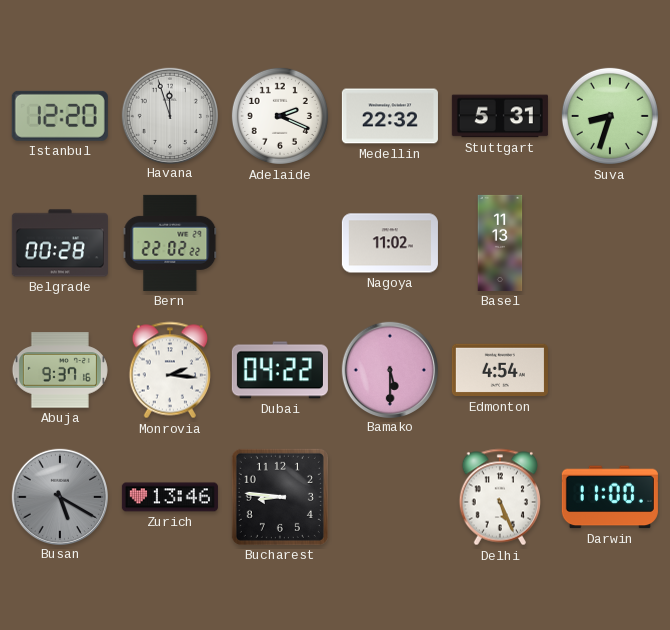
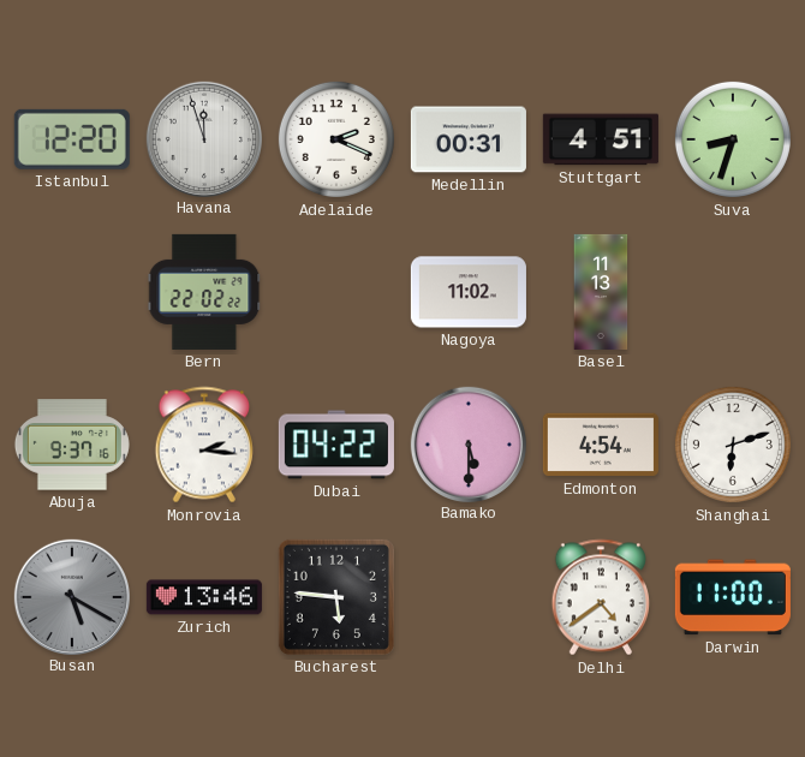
Medellin: 22:32 -> 00:31
Stuttgart: 5:31 -> 4:51
Belgrade: 00:28 -> none
Shanghai: none -> 6:12
Bucharest: 8:46 -> 5:46
Delhi: 5:26 -> 4:39
